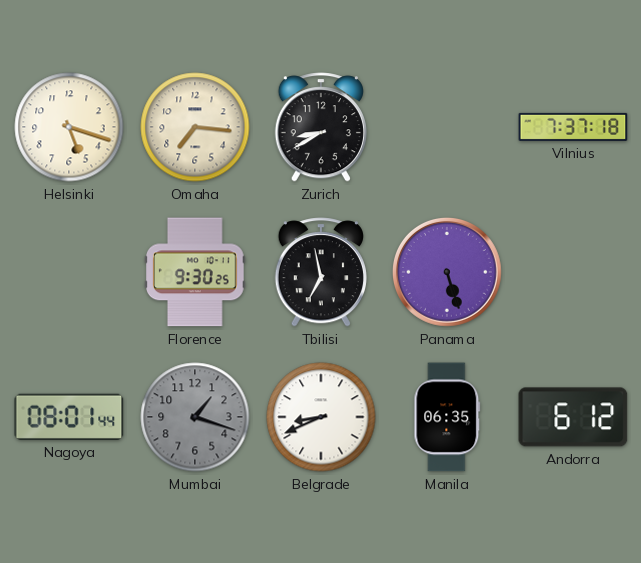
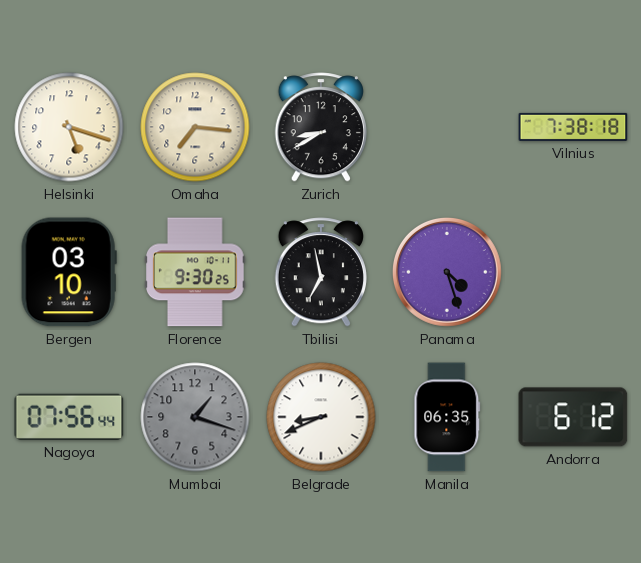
Vilnius: 7:37 -> 7:38
Bergen: none -> 03:10
Panama: 5:27 -> 4:27
Nagoya: 08:01 -> 07:56
